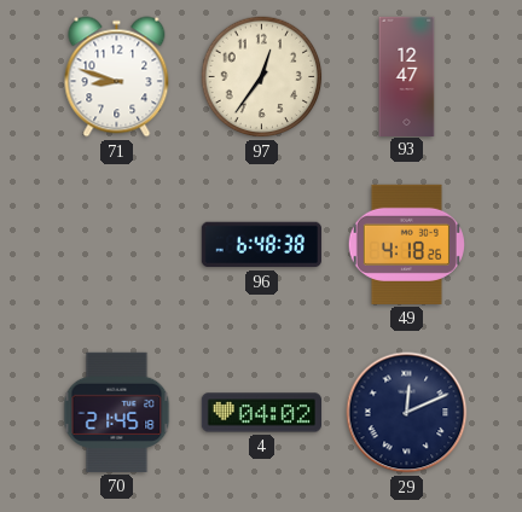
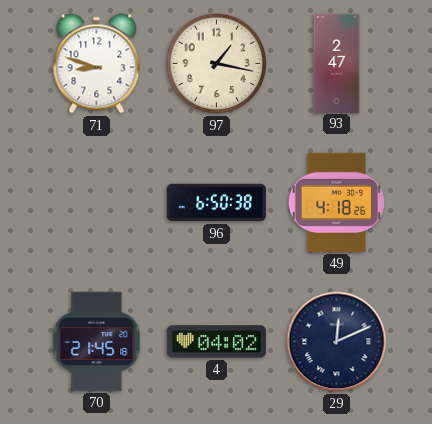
97: 12:36 -> 1:17
93: 12:47 -> 2:47
96: 6:48 -> 6:50
